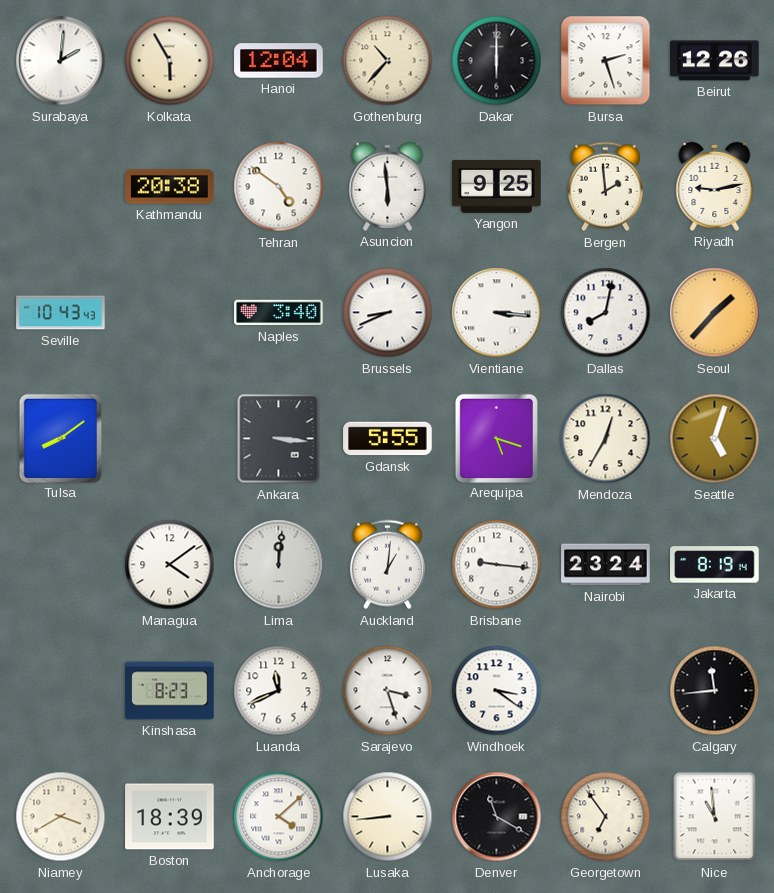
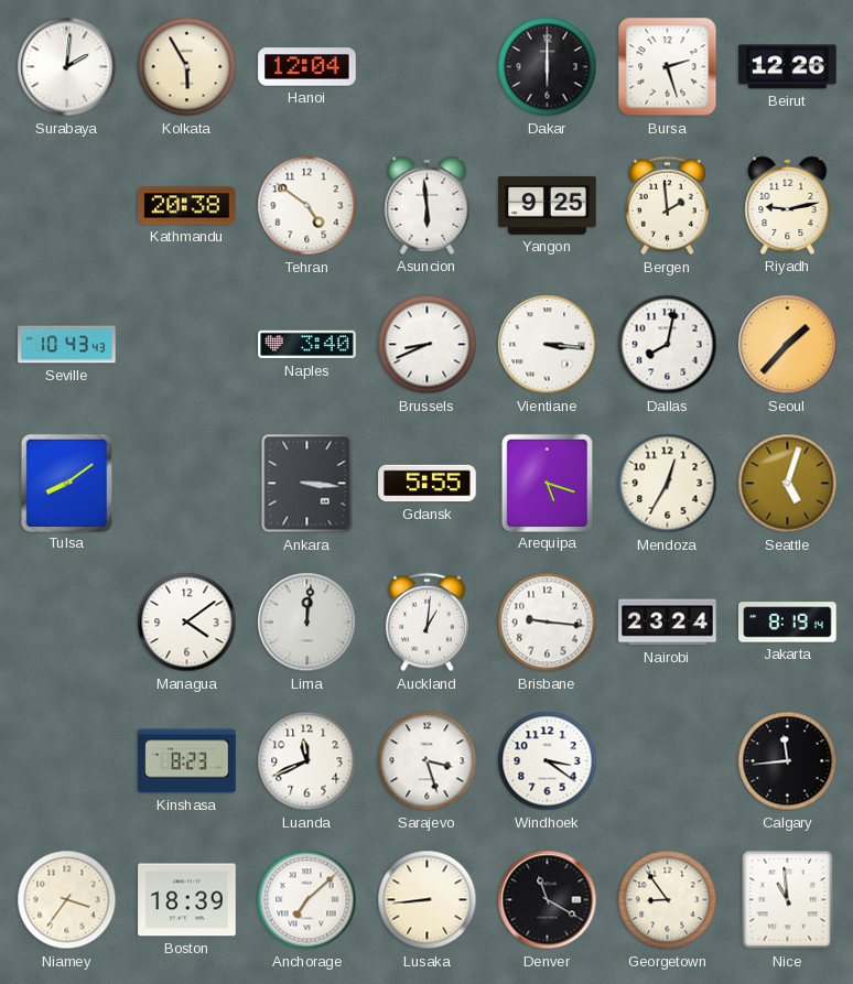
Gothenburg: 10:37 -> none
Niamey: 3:40 -> 3:36
Anchorage: 4:08 -> 7:08
Georgetown: 6:54 -> 8:54
